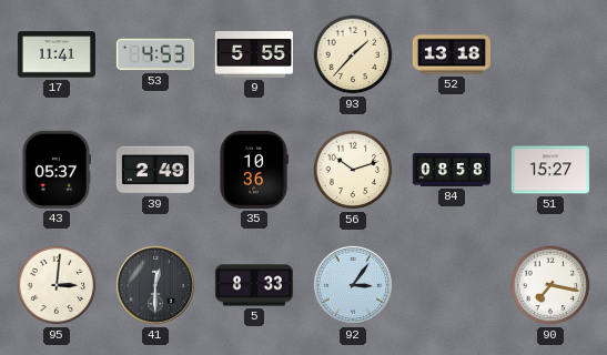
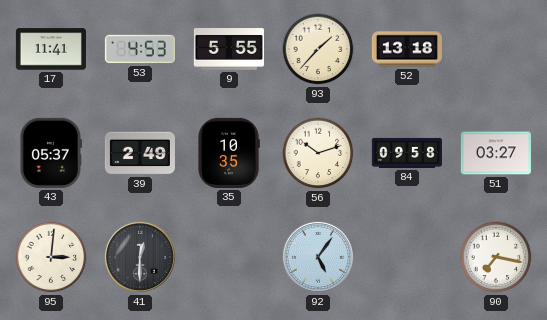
35: 10:36 -> 10:35
84: 08:58 -> 09:58
51: 15:27 -> 03:27
5: 8:33 -> none
92: 3:06 -> 5:06
